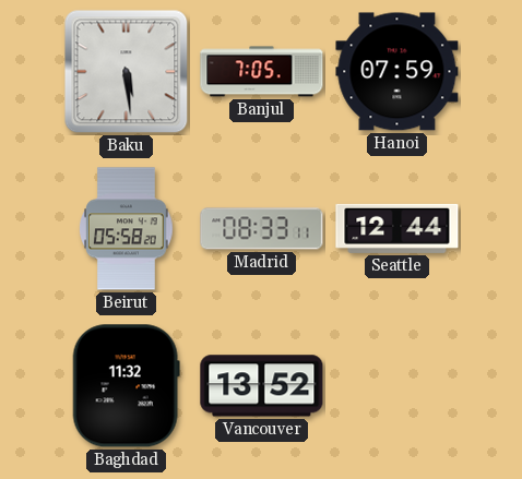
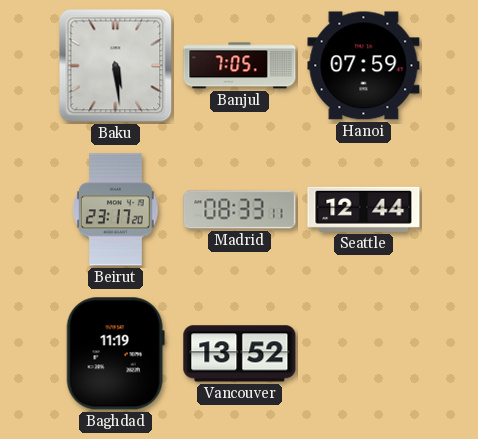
Beirut: 05:58 -> 23:17
Baghdad: 11:32 -> 11:19
